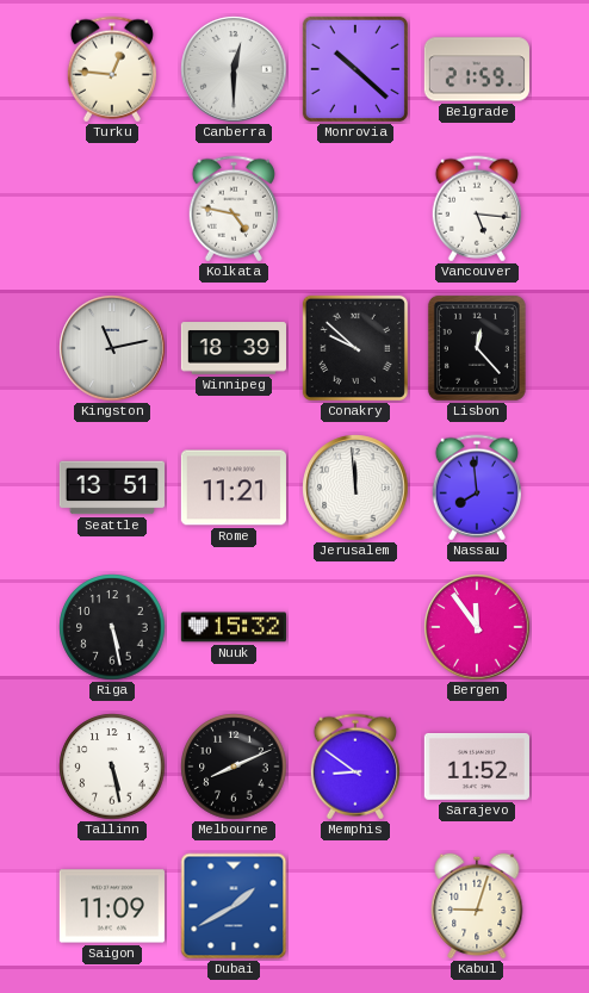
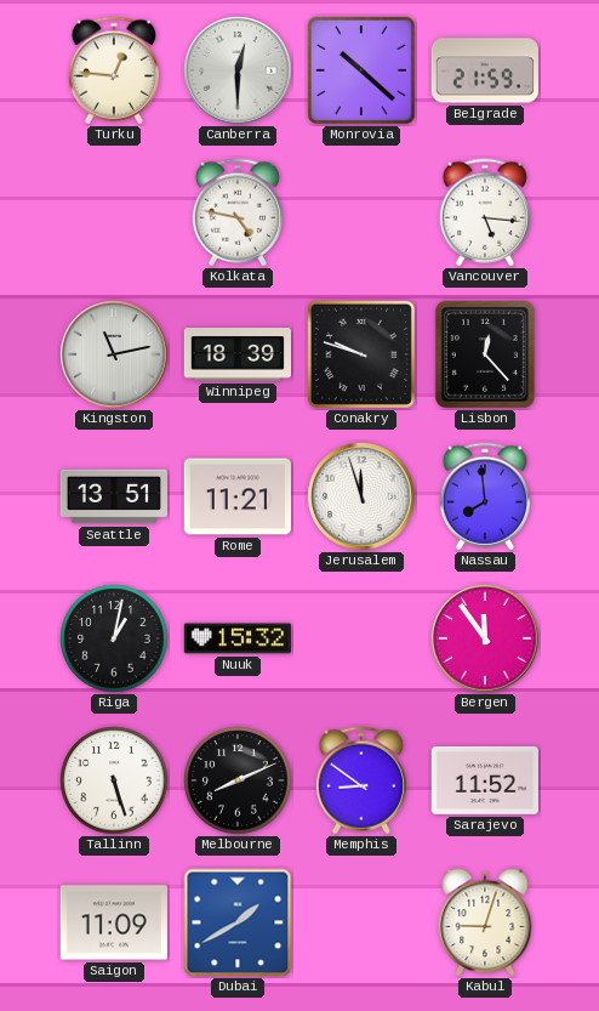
Conakry: 9:52 -> 9:48
Jerusalem: 11:59 -> 11:57
Riga: 5:28 -> 1:02
Tallinn: 5:28 -> 5:27
